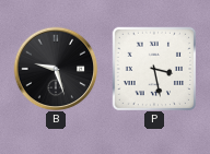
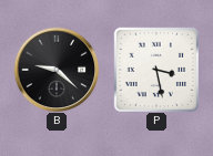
B: 9:27 -> 9:22
